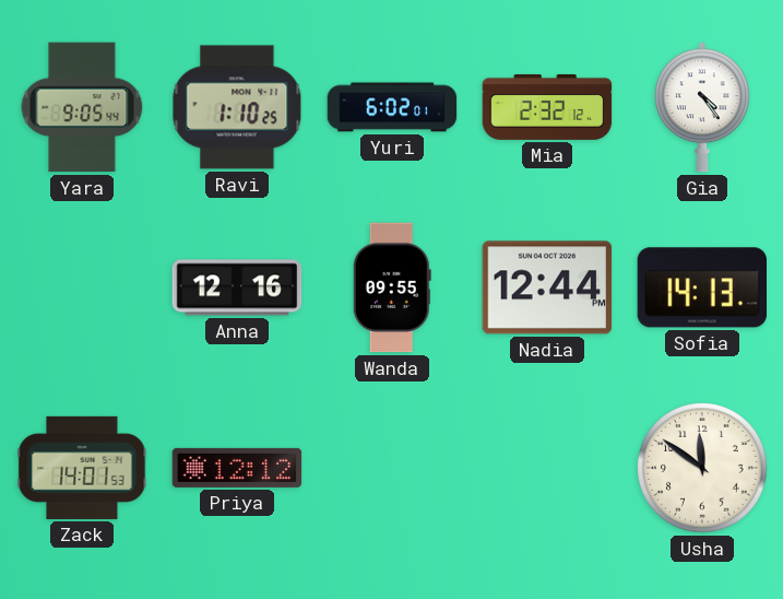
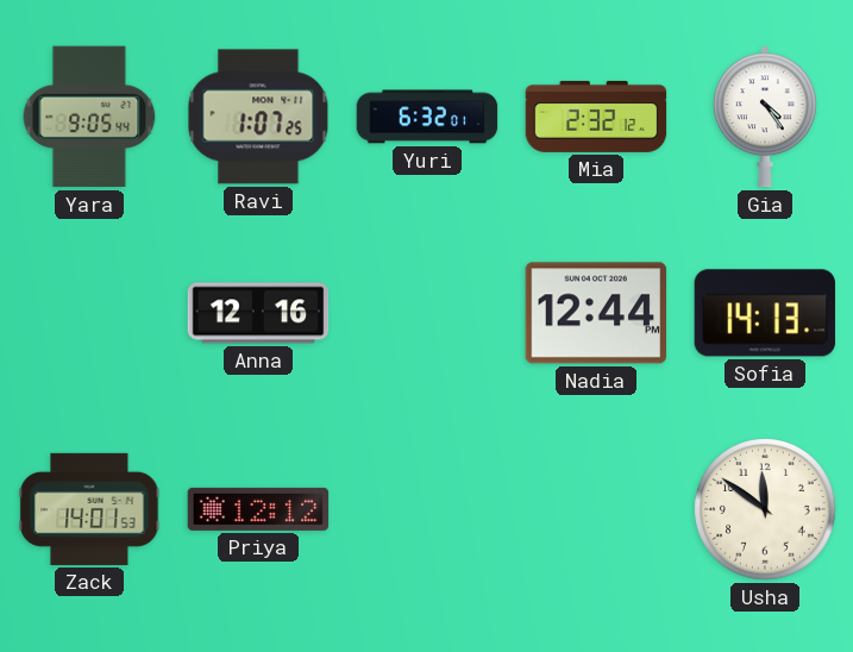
Ravi: 1:10 -> 1:07
Yuri: 6:02 -> 6:32
Wanda: 09:55 -> none
